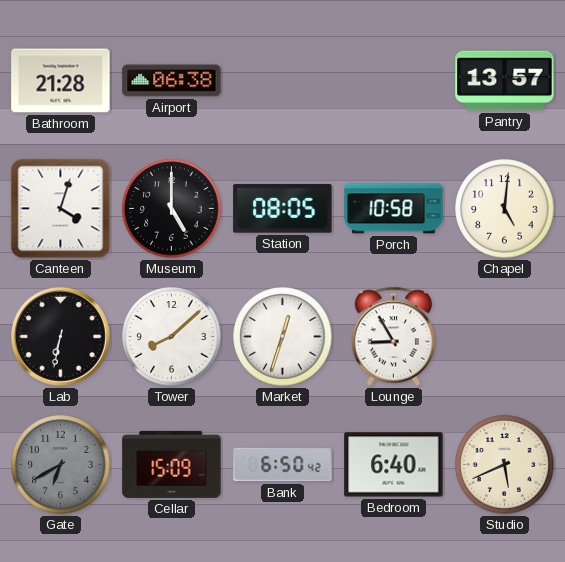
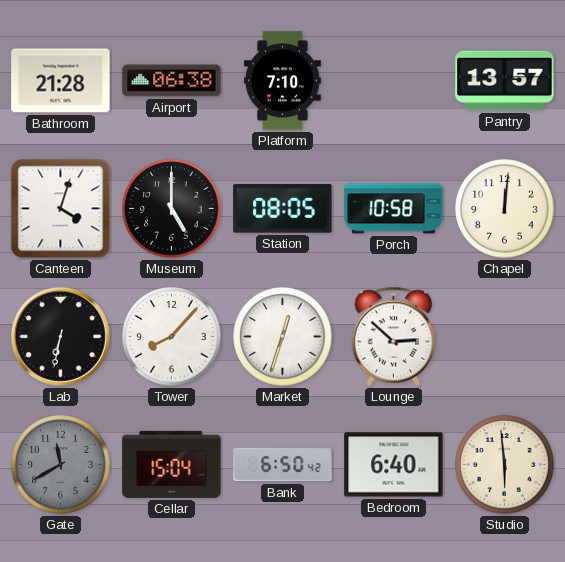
Platform: none -> 7:10
Chapel: 5:01 -> 12:01
Tower: 8:08 -> 8:07
Lounge: 8:55 -> 2:52
Gate: 6:40 -> 11:40
Cellar: 15:09 -> 15:04
Studio: 5:41 -> 5:59
